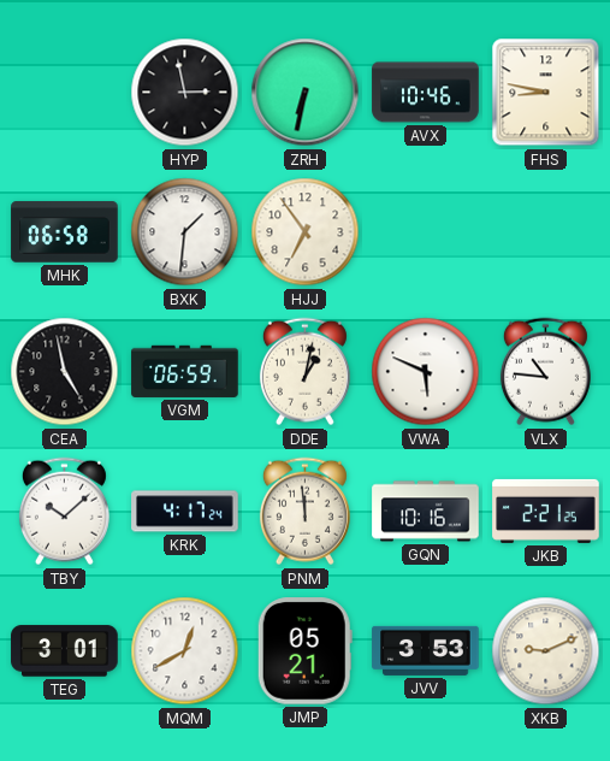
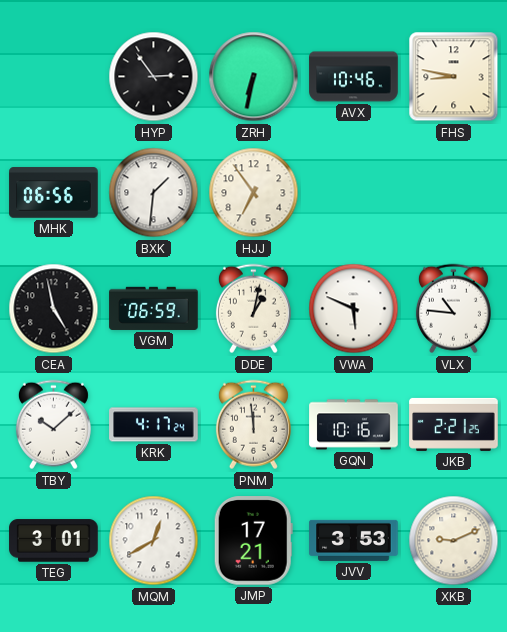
HYP: 2:58 -> 2:54
MHK: 06:58 -> 06:56
JMP: 05:21 -> 17:21
